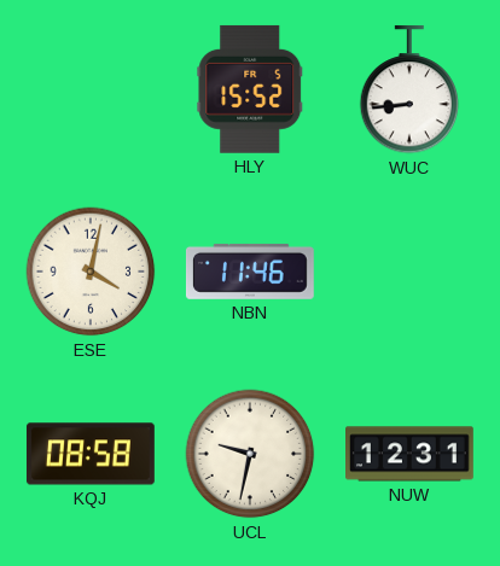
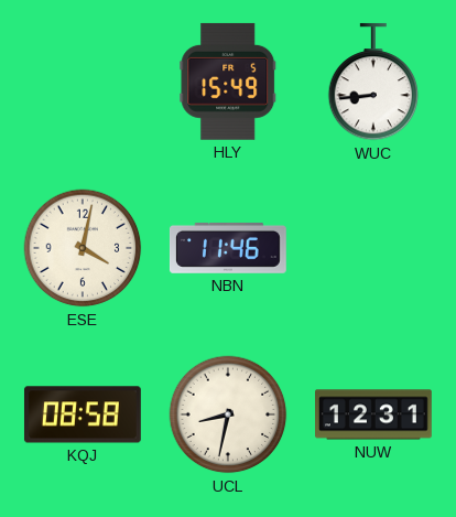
HLY: 15:52 -> 15:49
UCL: 9:32 -> 8:32
